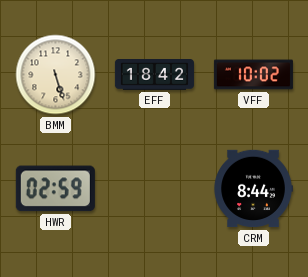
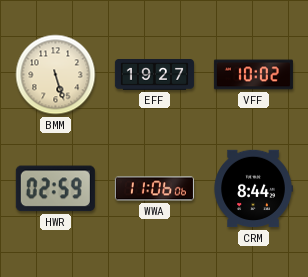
EFF: 18:42 -> 19:27
WWA: none -> 11:06
